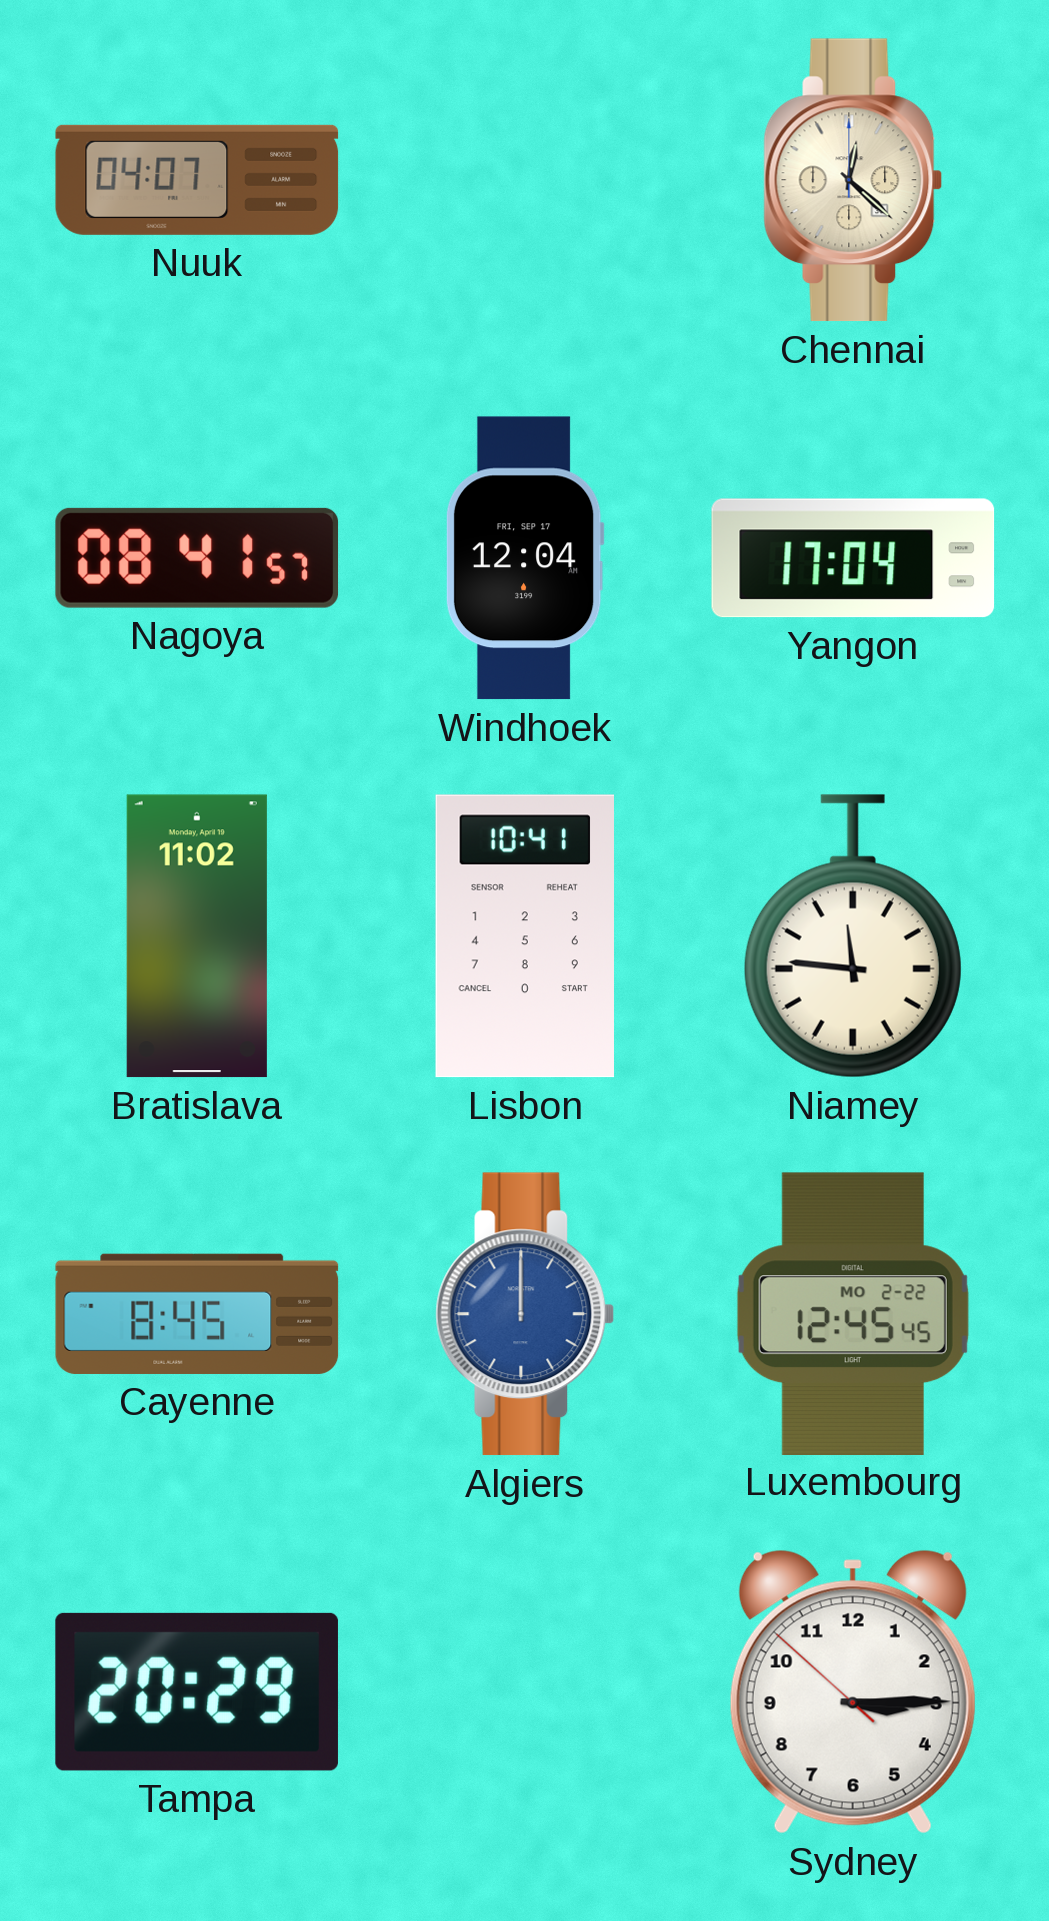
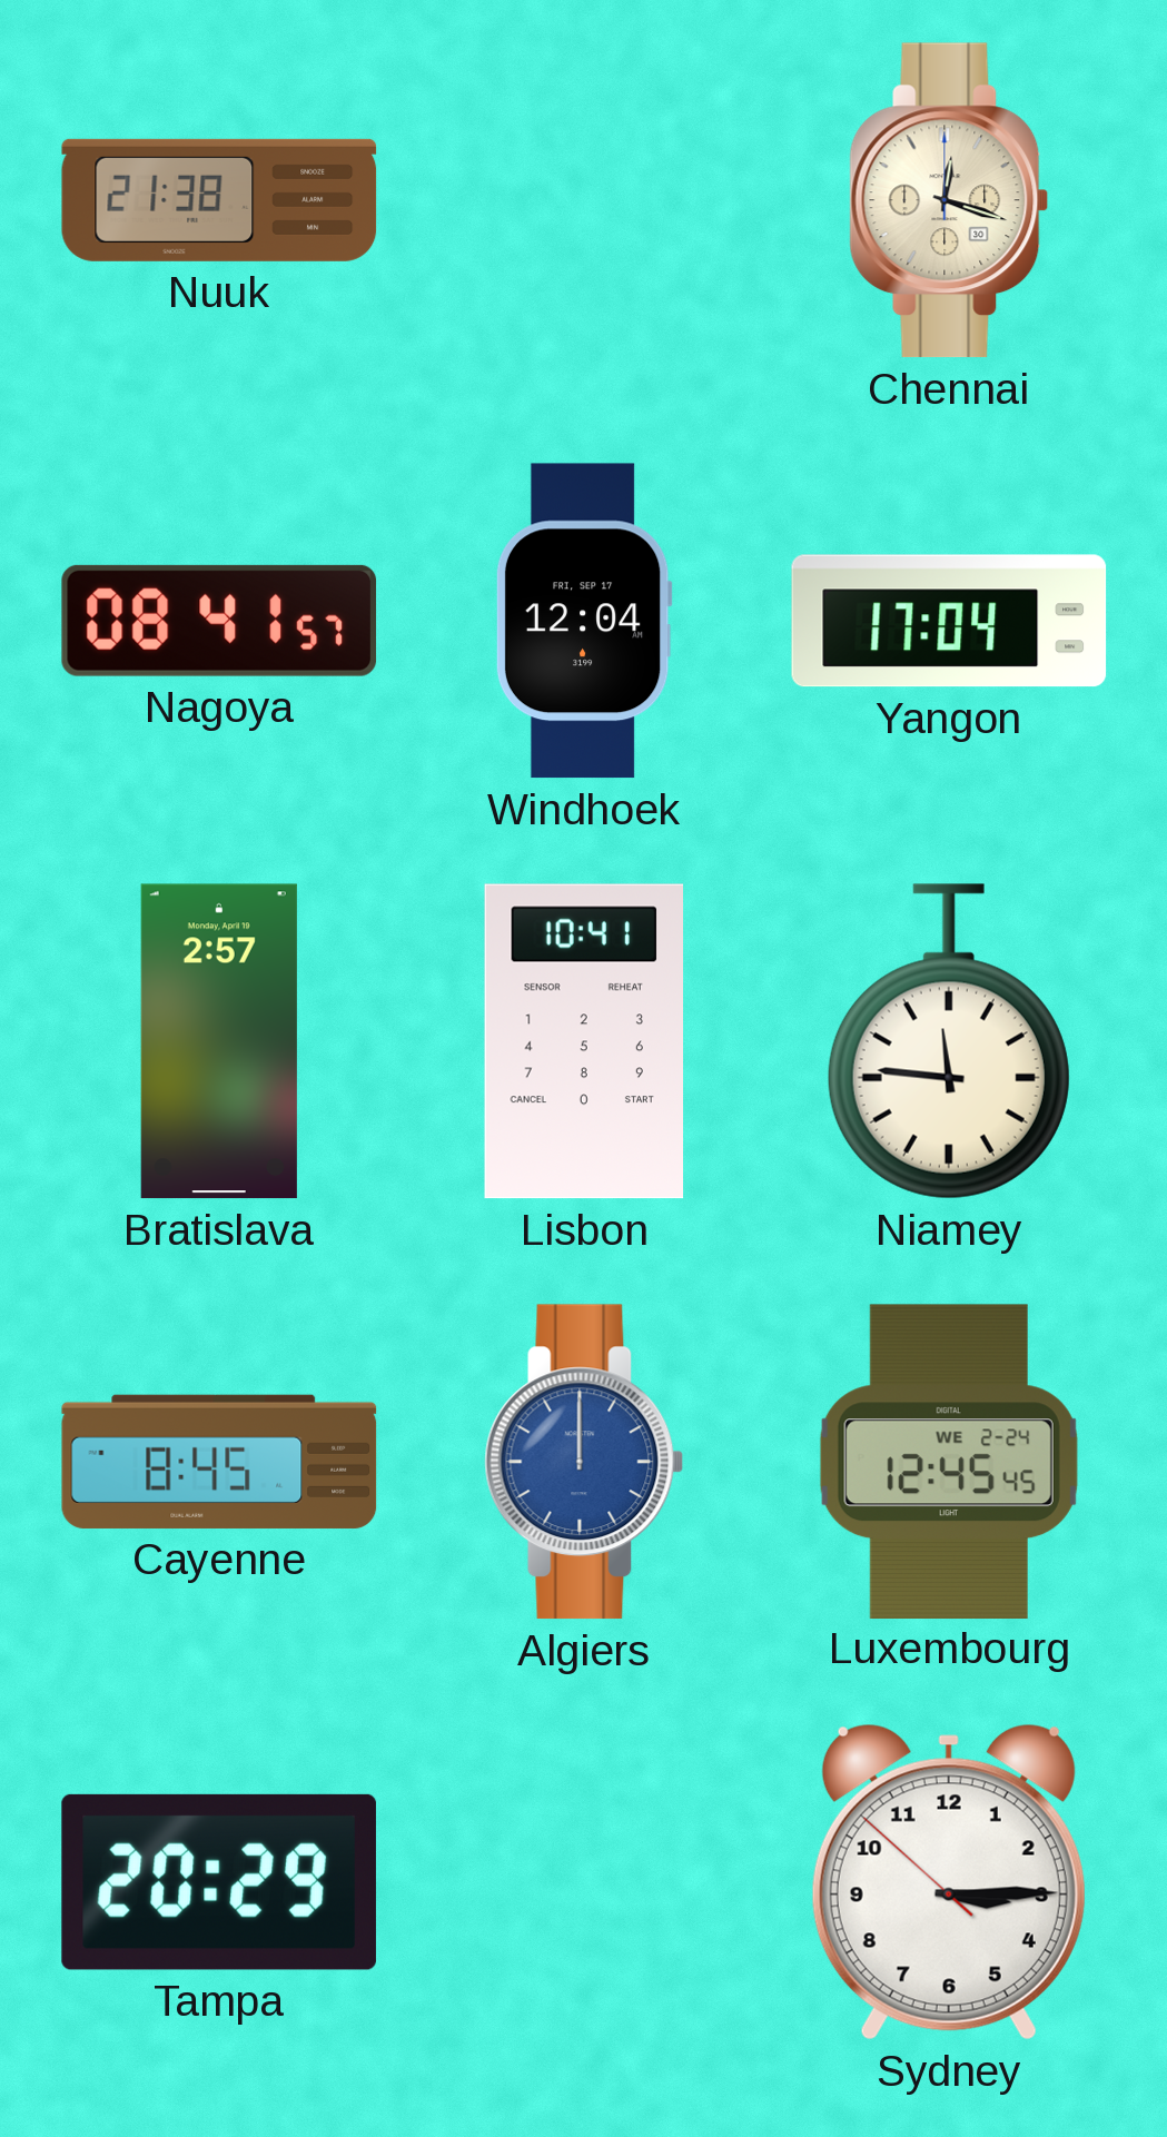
Nuuk: 04:07 -> 21:38
Chennai: 12:22 -> 12:18
Bratislava: 11:02 -> 2:57
Luxembourg date: MO 2-22 -> WE 2-24
